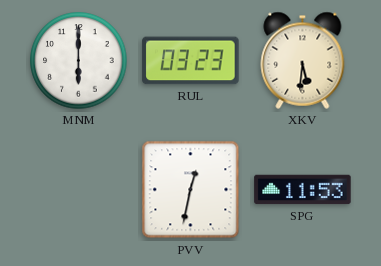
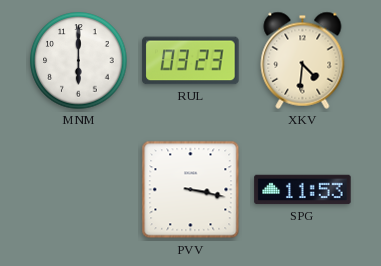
XKV: 5:31 -> 4:31
PVV: 12:32 -> 3:17
